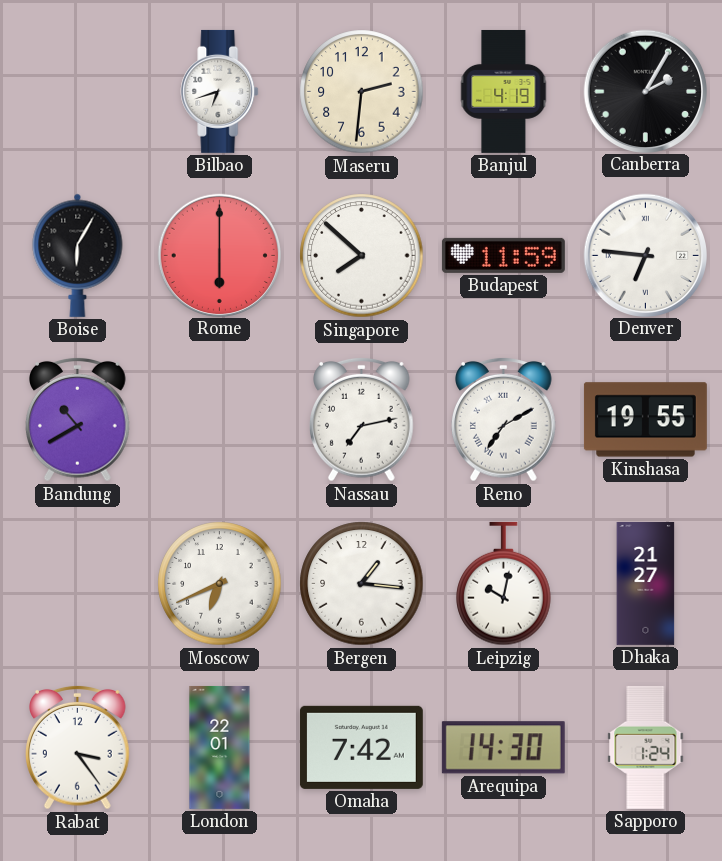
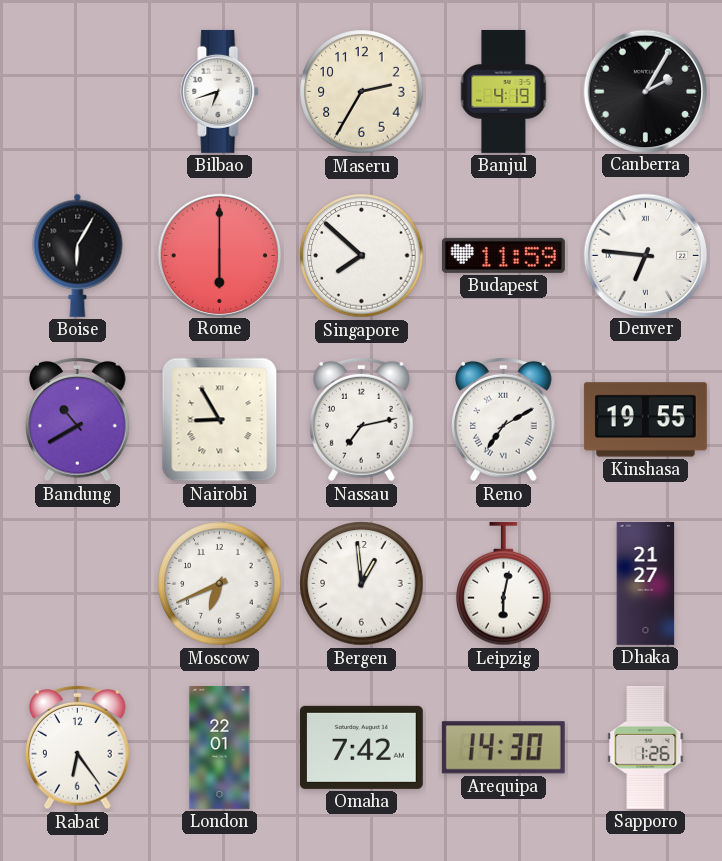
Maseru: 2:31 -> 2:35
Nairobi: none -> 8:55
Bergen: 1:16 -> 12:59
Leipzig: 10:02 -> 6:02
Rabat: 3:24 -> 6:24
Sapporo: 1:24 -> 1:26
